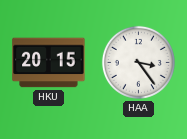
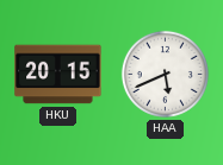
HAA: 3:24 -> 5:41
